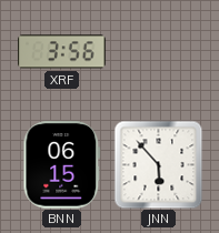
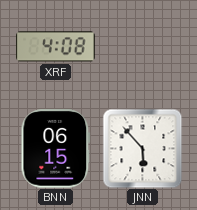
XRF: 3:56 -> 4:08
